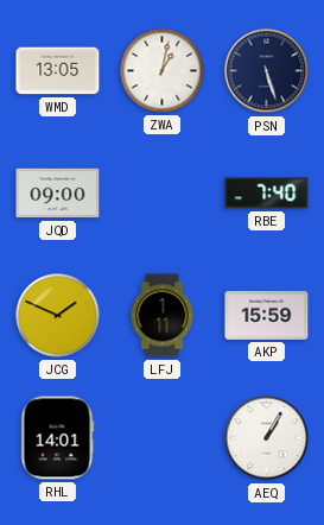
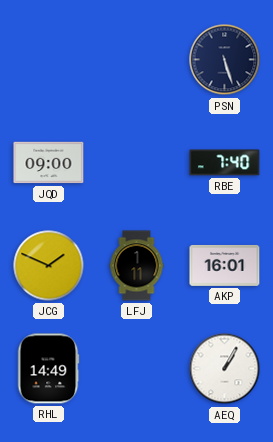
WMD: 13:05 -> none
ZWA: 1:02 -> none
AKP: 15:59 -> 16:01
RHL: 14:01 -> 14:49
